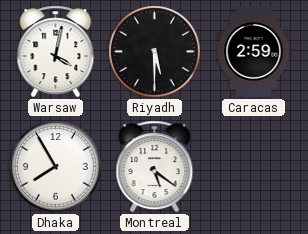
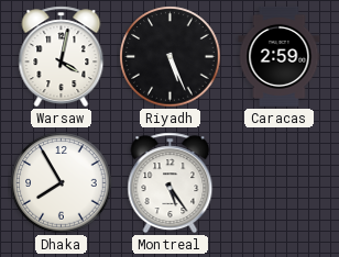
Riyadh: 5:30 -> 5:26
Montreal: 5:21 -> 5:24
